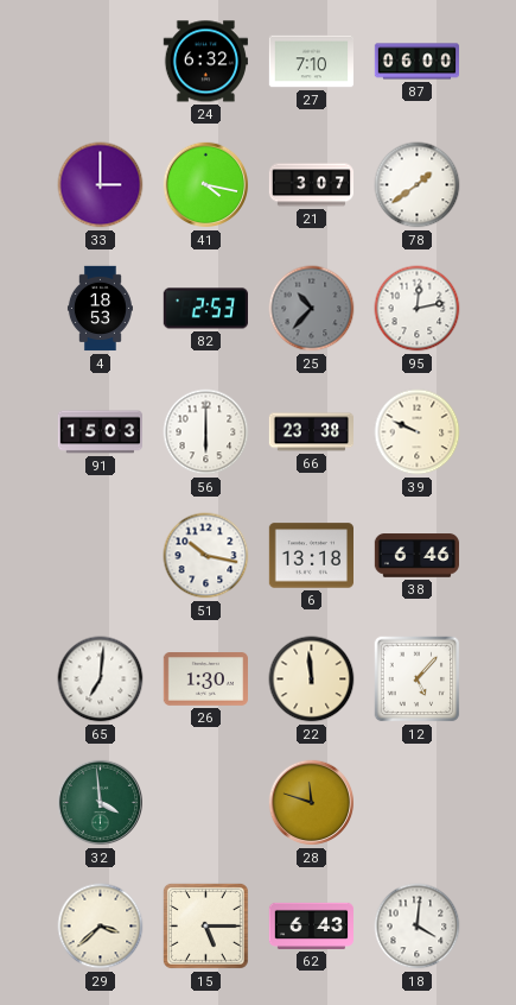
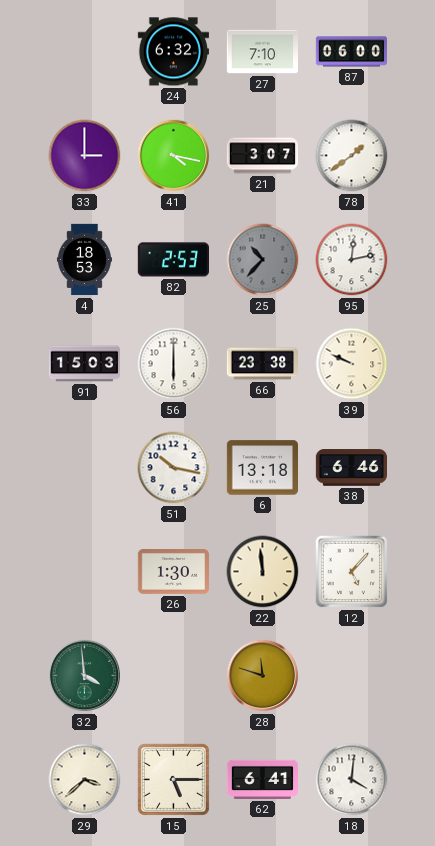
65: 7:01 -> none
62: 6:43 -> 6:41
